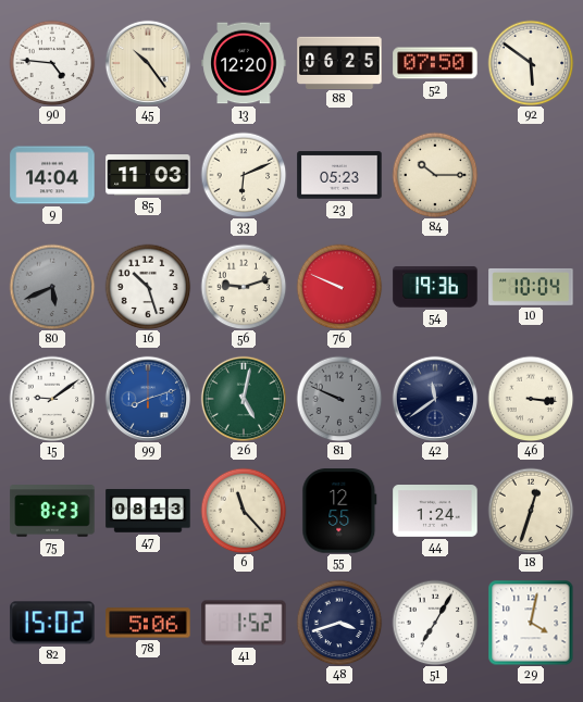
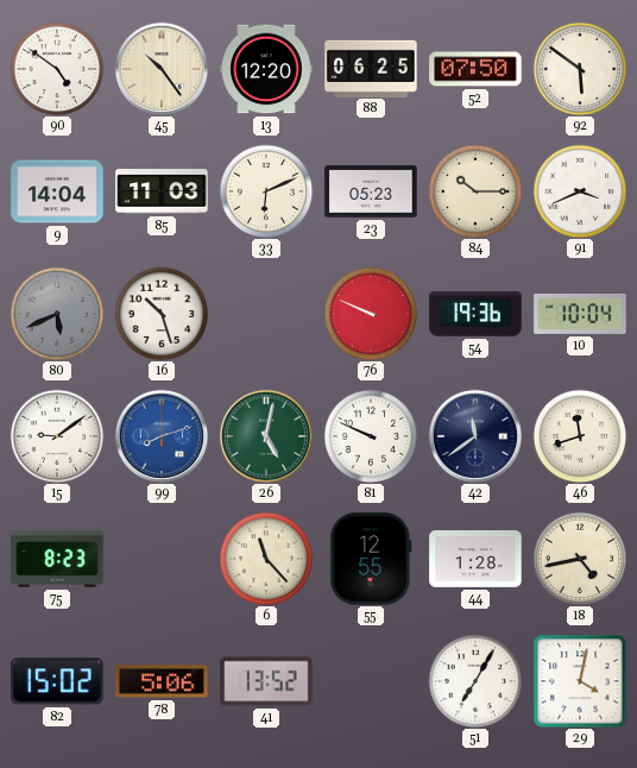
90: 4:46 -> 4:51
91: none -> 3:41
56: 9:12 -> none
81 dial: grey -> white
46: 3:16 -> 11:42
47: 08:13 -> none
44: 1:24 -> 1:28
18: 12:33 -> 4:43
41: 1:52 -> 13:52
48: 3:42 -> none
